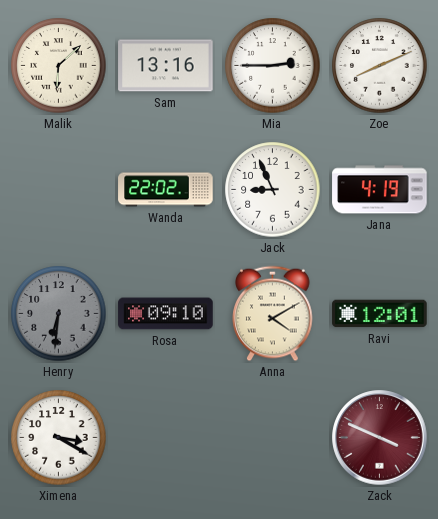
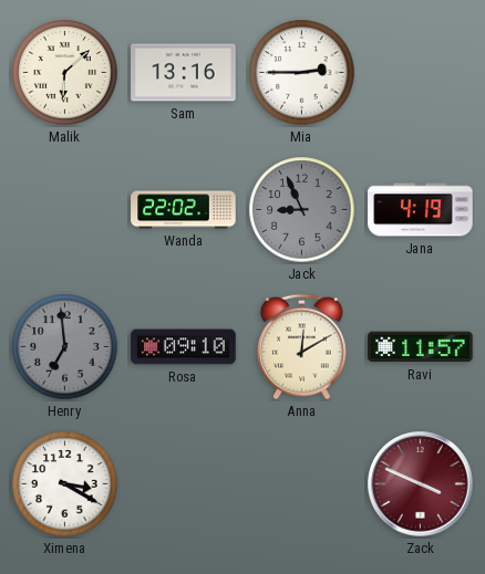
Zoe: 8:11 -> none
Jack dial: white -> grey
Henry: 6:31 -> 6:59
Anna: 4:10 -> 12:10
Ravi: 12:01 -> 11:57
